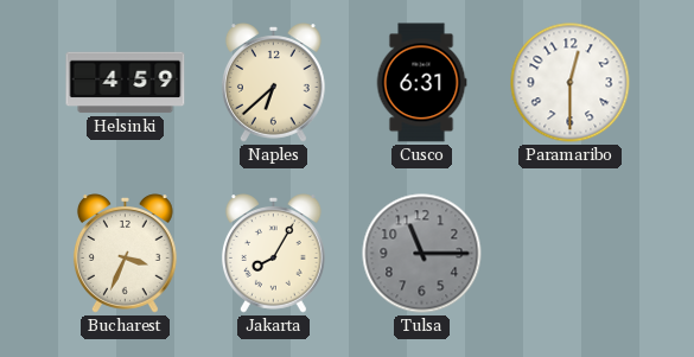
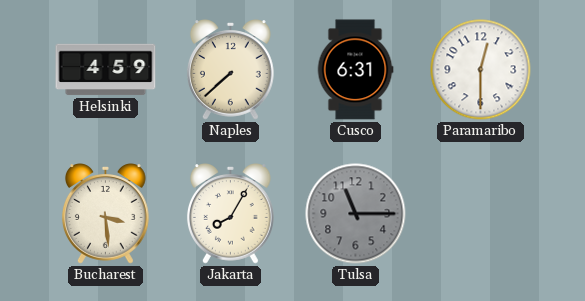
Naples: 6:38 -> 7:38
Bucharest: 3:34 -> 3:29
